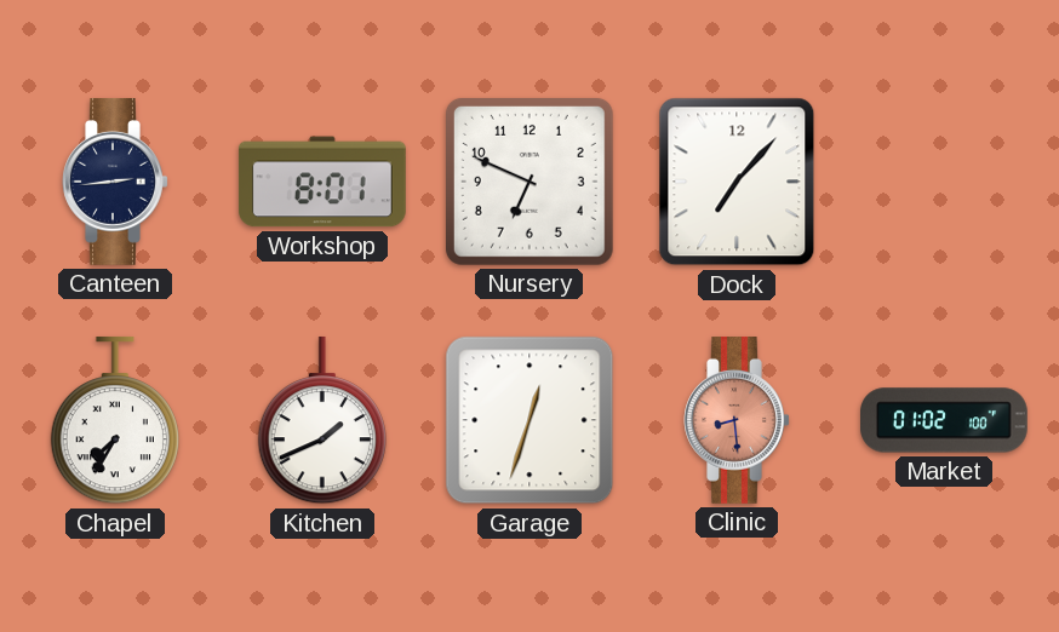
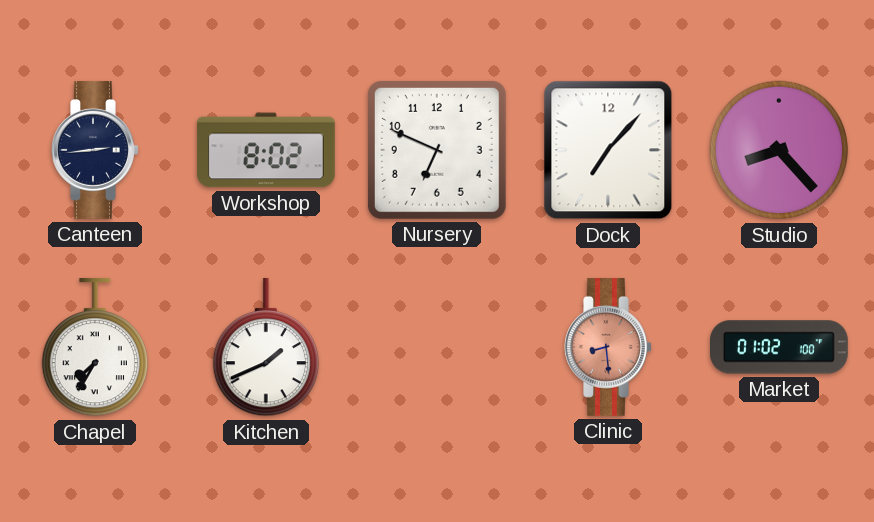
Workshop: 8:01 -> 8:02
Studio: none -> 8:23
Garage: 12:33 -> none
